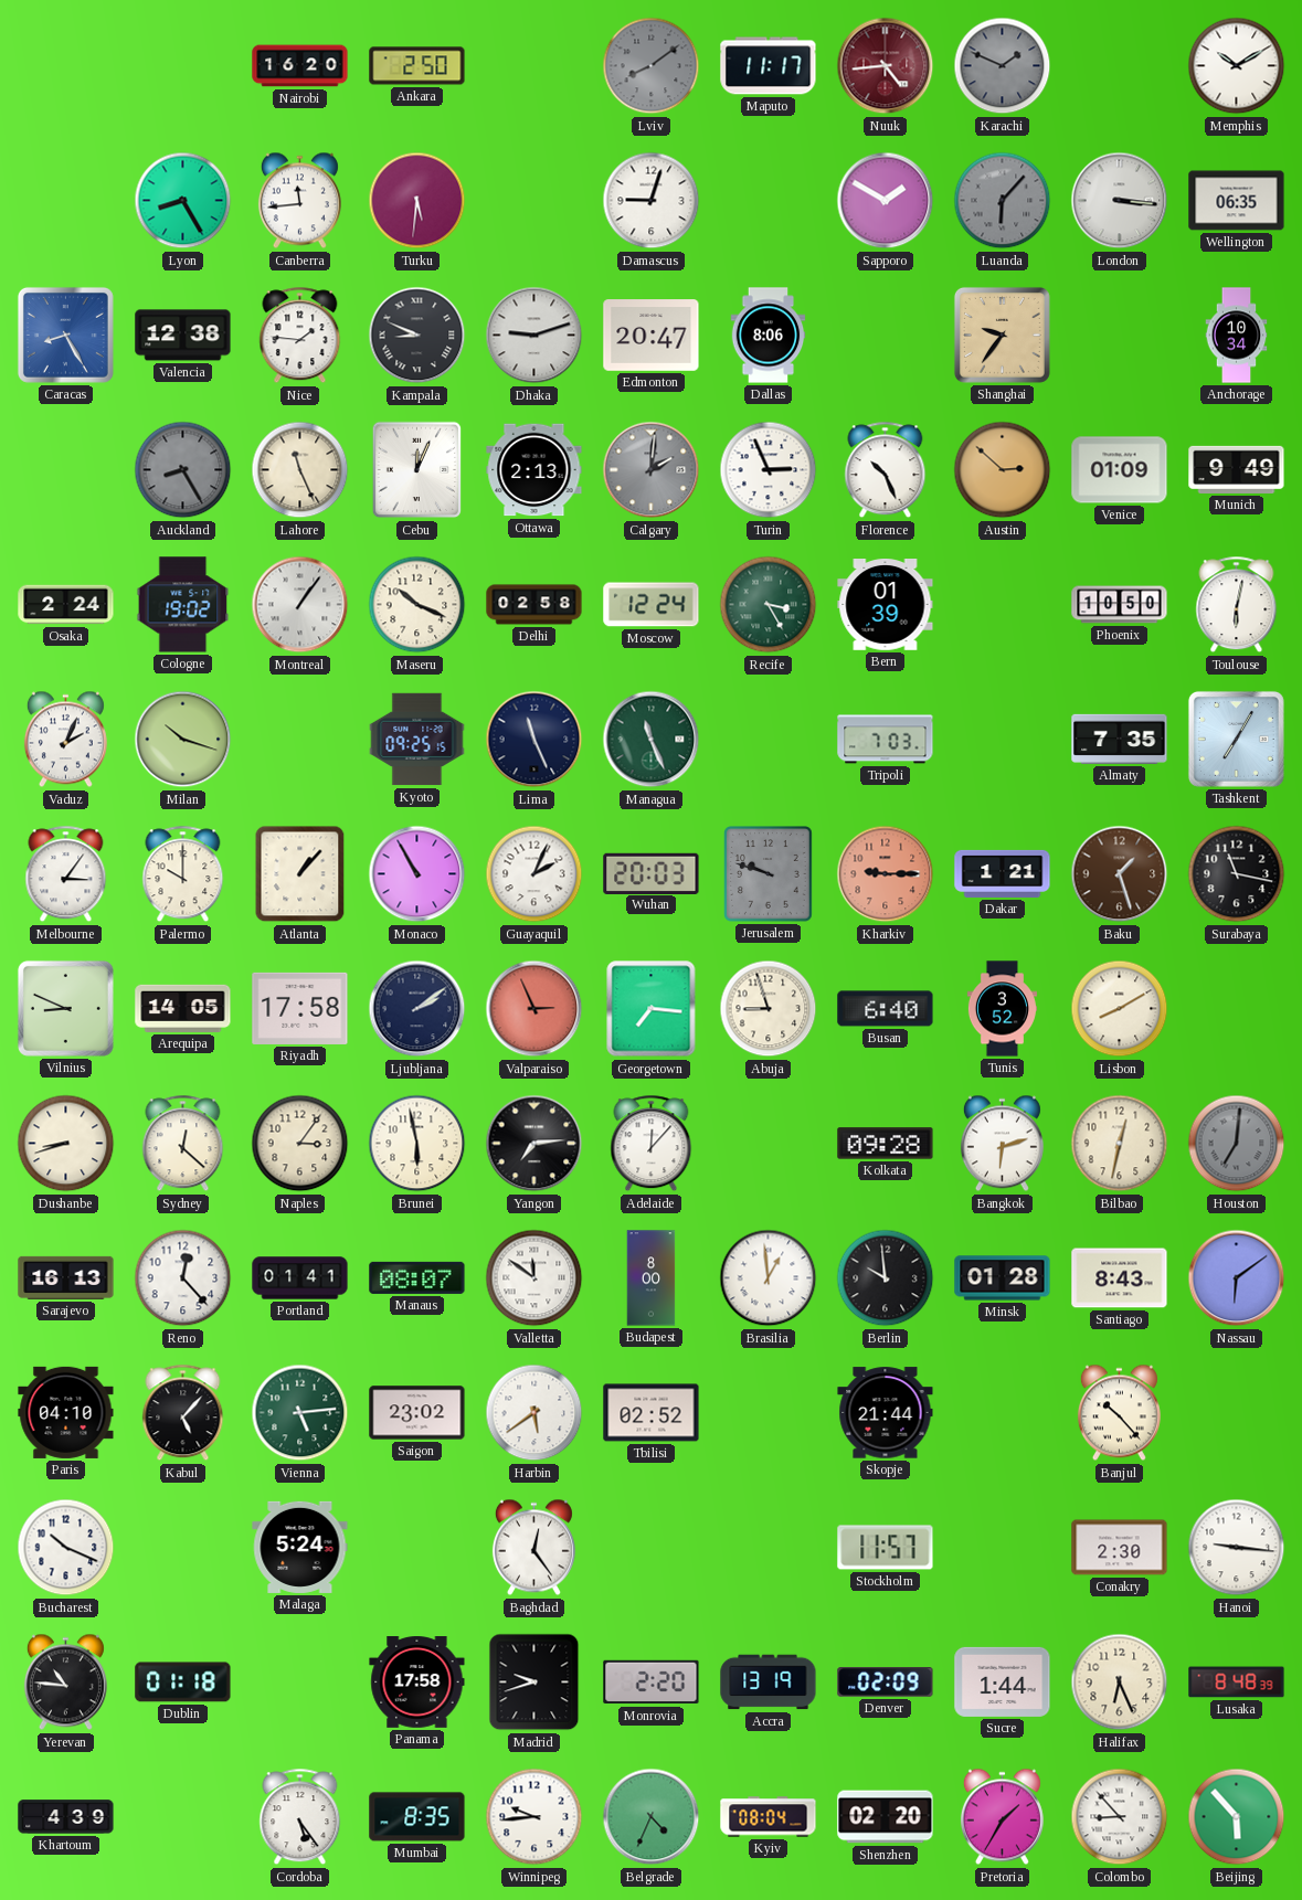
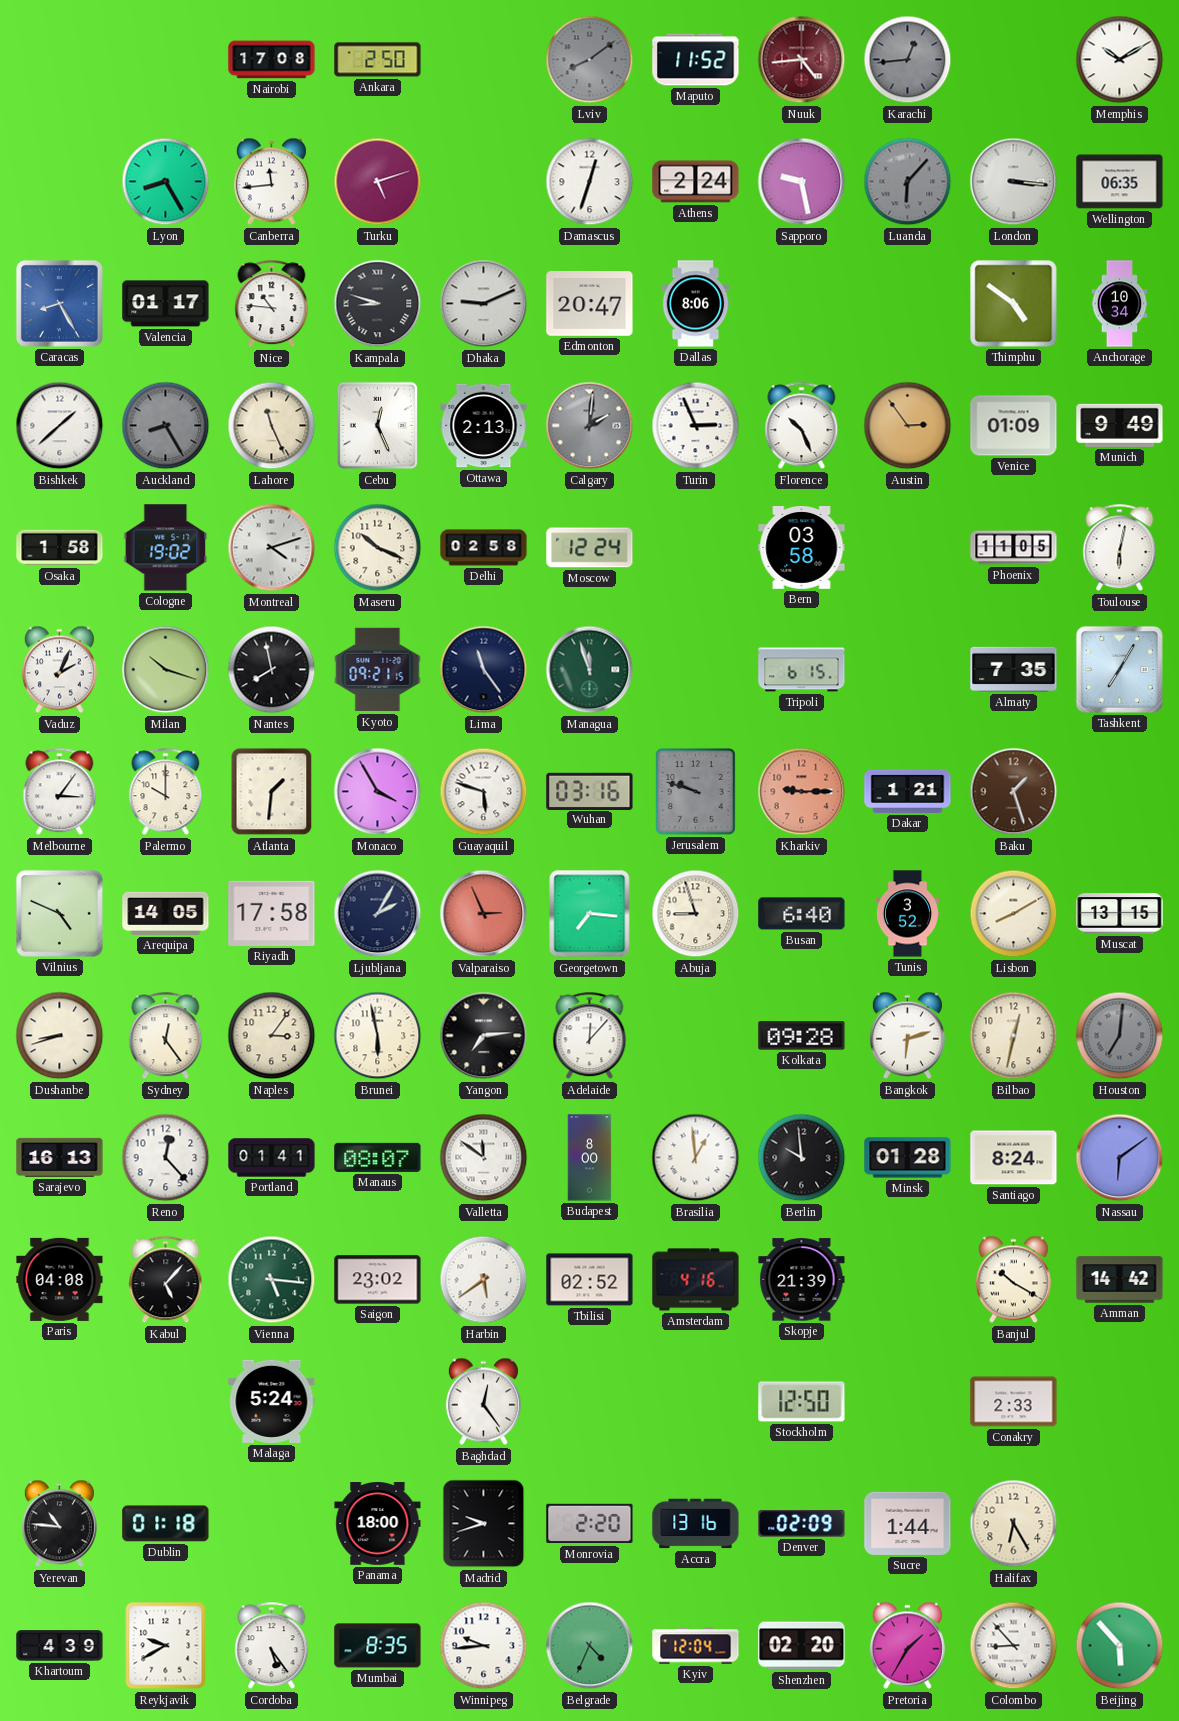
Nairobi: 16:20 -> 17:08
Maputo: 11:17 -> 11:52
Karachi: 1:49 -> 12:44
Turku: 5:31 -> 5:12
Damascus: 9:03 -> 12:33
Athens: none -> 2:24
Sapporo: 1:50 -> 9:28
Valencia: 12:38 -> 01:17
Nice: 1:46 -> 10:46
Kampala: 8:49 -> 8:48
Dhaka: 9:12 -> 9:11
Shanghai: 9:36 -> none
Thimphu: none -> 4:51
Bishkek: none -> 1:38
Cebu: 12:04 -> 12:26
Austin: 2:52 -> 2:54
Osaka: 2:24 -> 1:58
Montreal: 1:06 -> 4:12
Recife: 3:25 -> none
Bern: 01:39 -> 03:58
Phoenix: 10:50 -> 11:05
Nantes: none -> 7:58
Kyoto: 09:25 -> 09:21
Lima: 11:26 -> 11:24
Managua: 11:26 -> 11:57
Tripoli: 7:03 -> 6:15
Atlanta: 1:07 -> 1:31
Monaco: 10:55 -> 3:55
Guayaquil: 2:04 -> 5:48
Wuhan: 20:03 -> 03:16
Surabaya: 11:17 -> none
Vilnius: 8:49 -> 4:49
Ljubljana: 2:09 -> 2:05
Muscat: none -> 13:15
Sydney: 12:22 -> 12:24
Santiago: 8:43 -> 8:24
Paris: 04:10 -> 04:08
Vienna: 5:14 -> 5:16
Amsterdam: none -> 4:16
Skopje: 21:44 -> 21:39
Banjul: 10:23 -> 10:20
Amman: none -> 14:42
Bucharest: 10:19 -> none
Stockholm: 11:57 -> 12:50
Conakry: 2:30 -> 2:33
Hanoi: 9:16 -> none
Panama: 17:58 -> 18:00
Accra: 13:19 -> 13:16
Halifax: 6:26 -> 6:25
Lusaka: 8:48 -> none
Reykjavik: none -> 9:40
Kyiv: 08:04 -> 12:04
